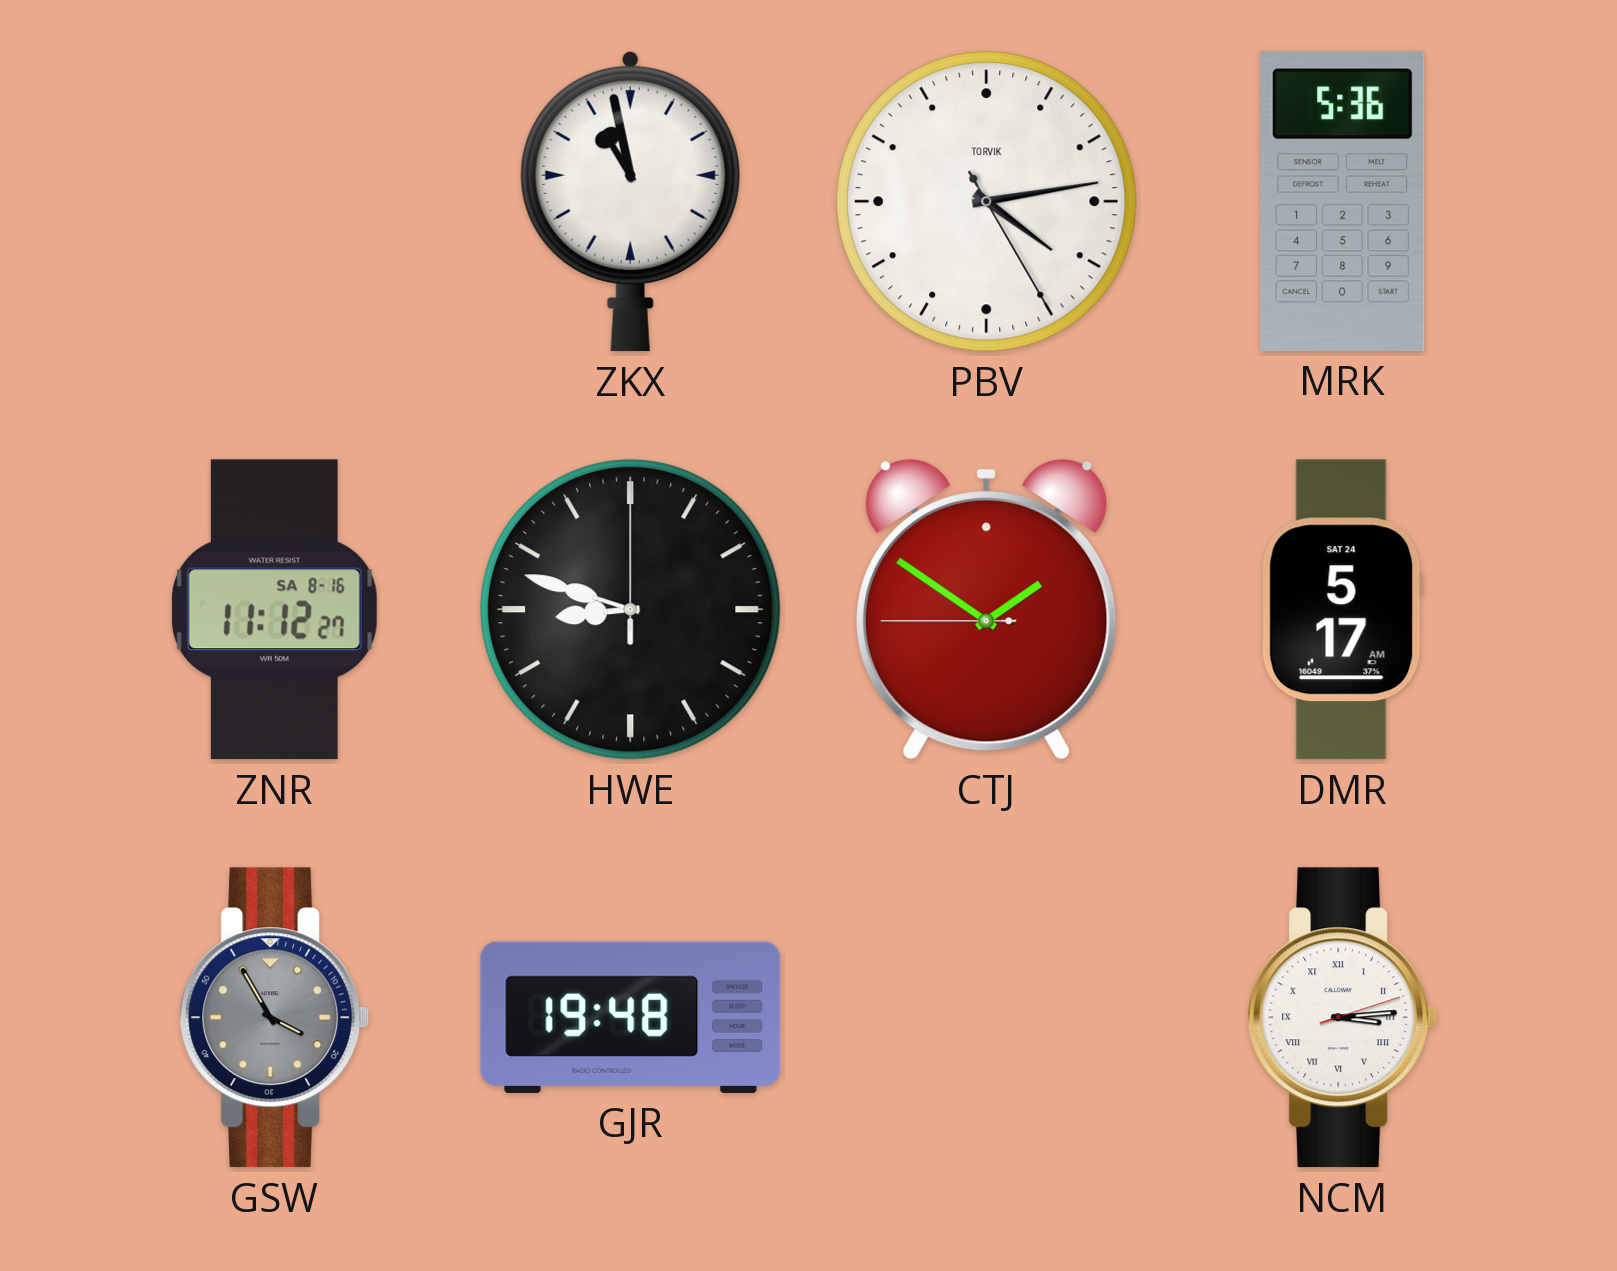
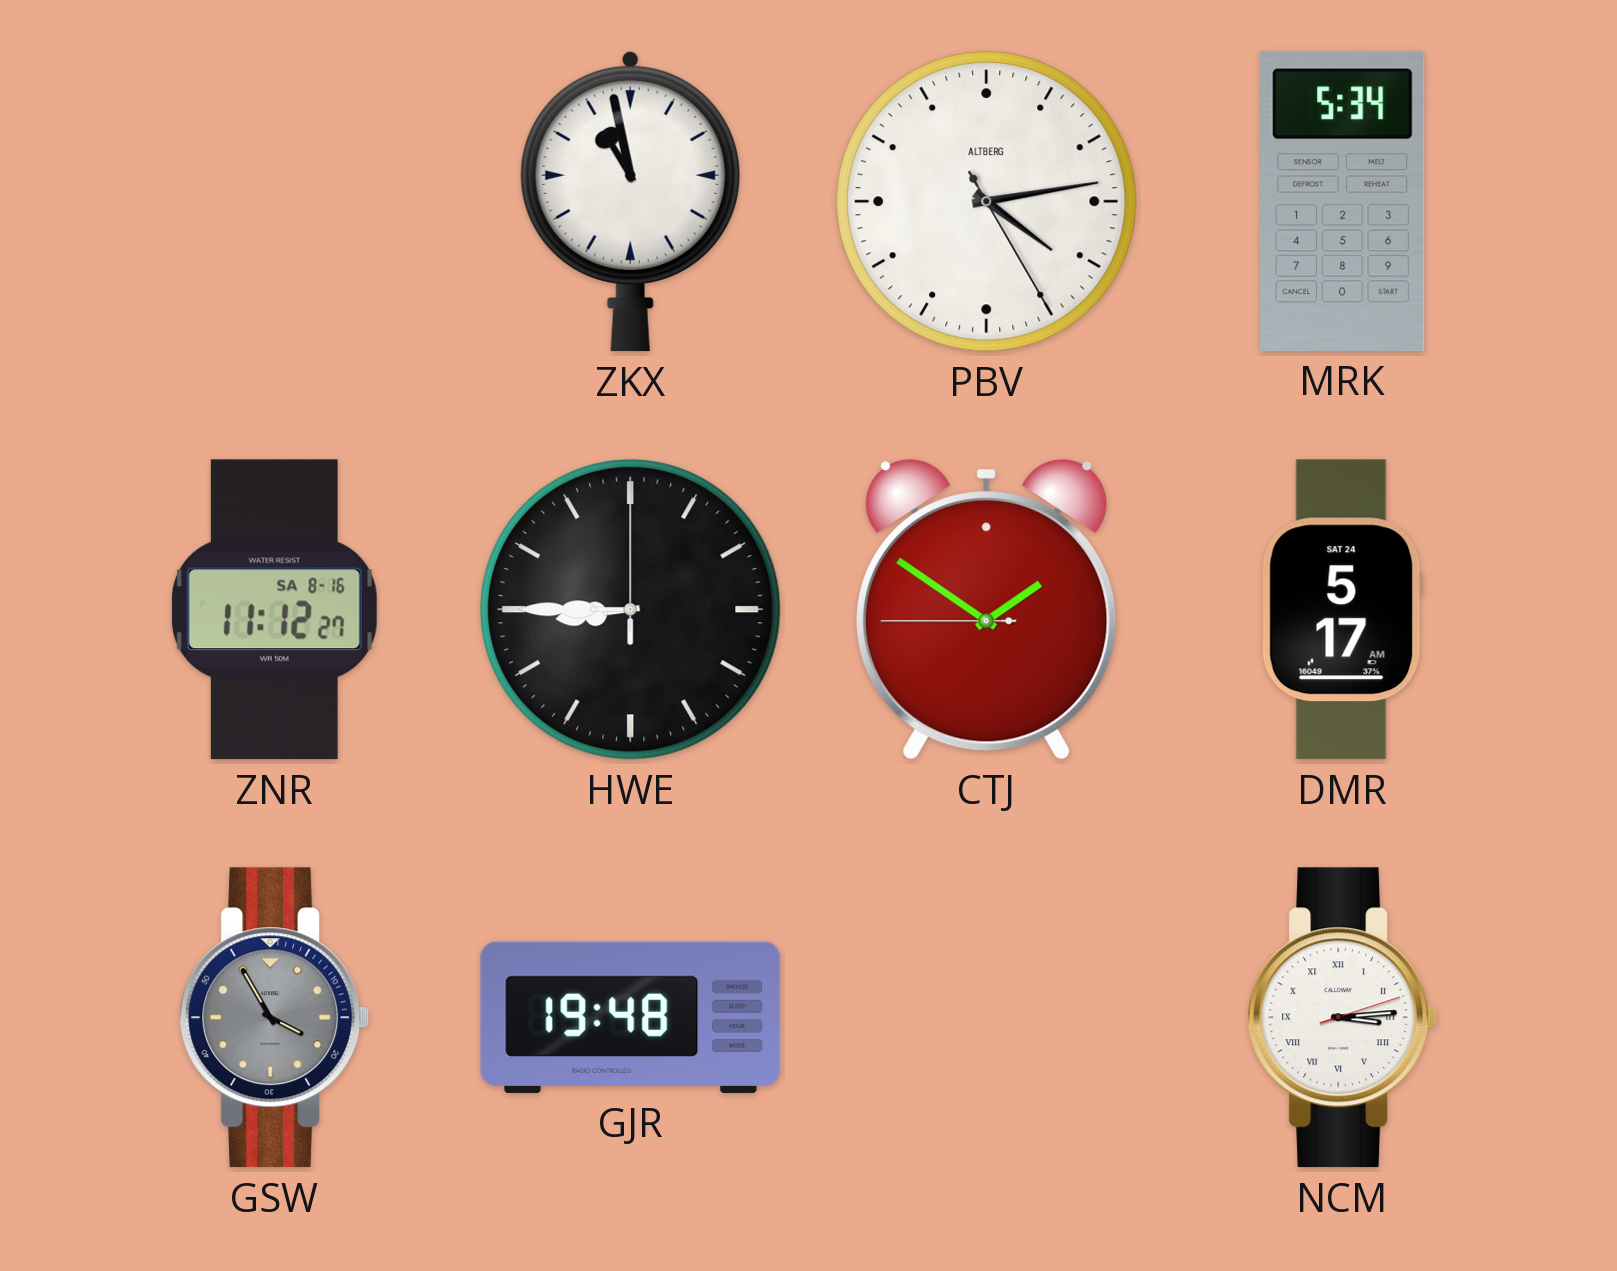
PBV brand: TORVIK -> ALTBERG
MRK: 5:36 -> 5:34
HWE: 8:48 -> 8:45
